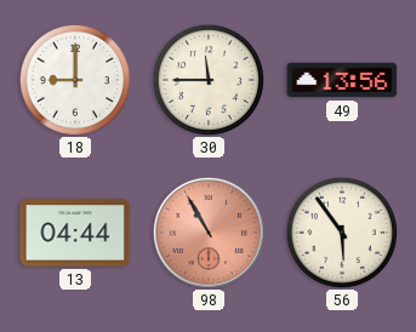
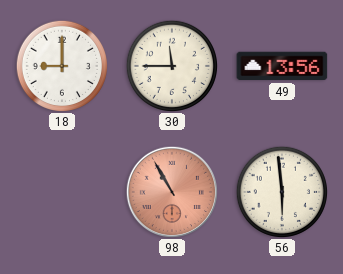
13: 04:44 -> none
56: 5:54 -> 5:59
